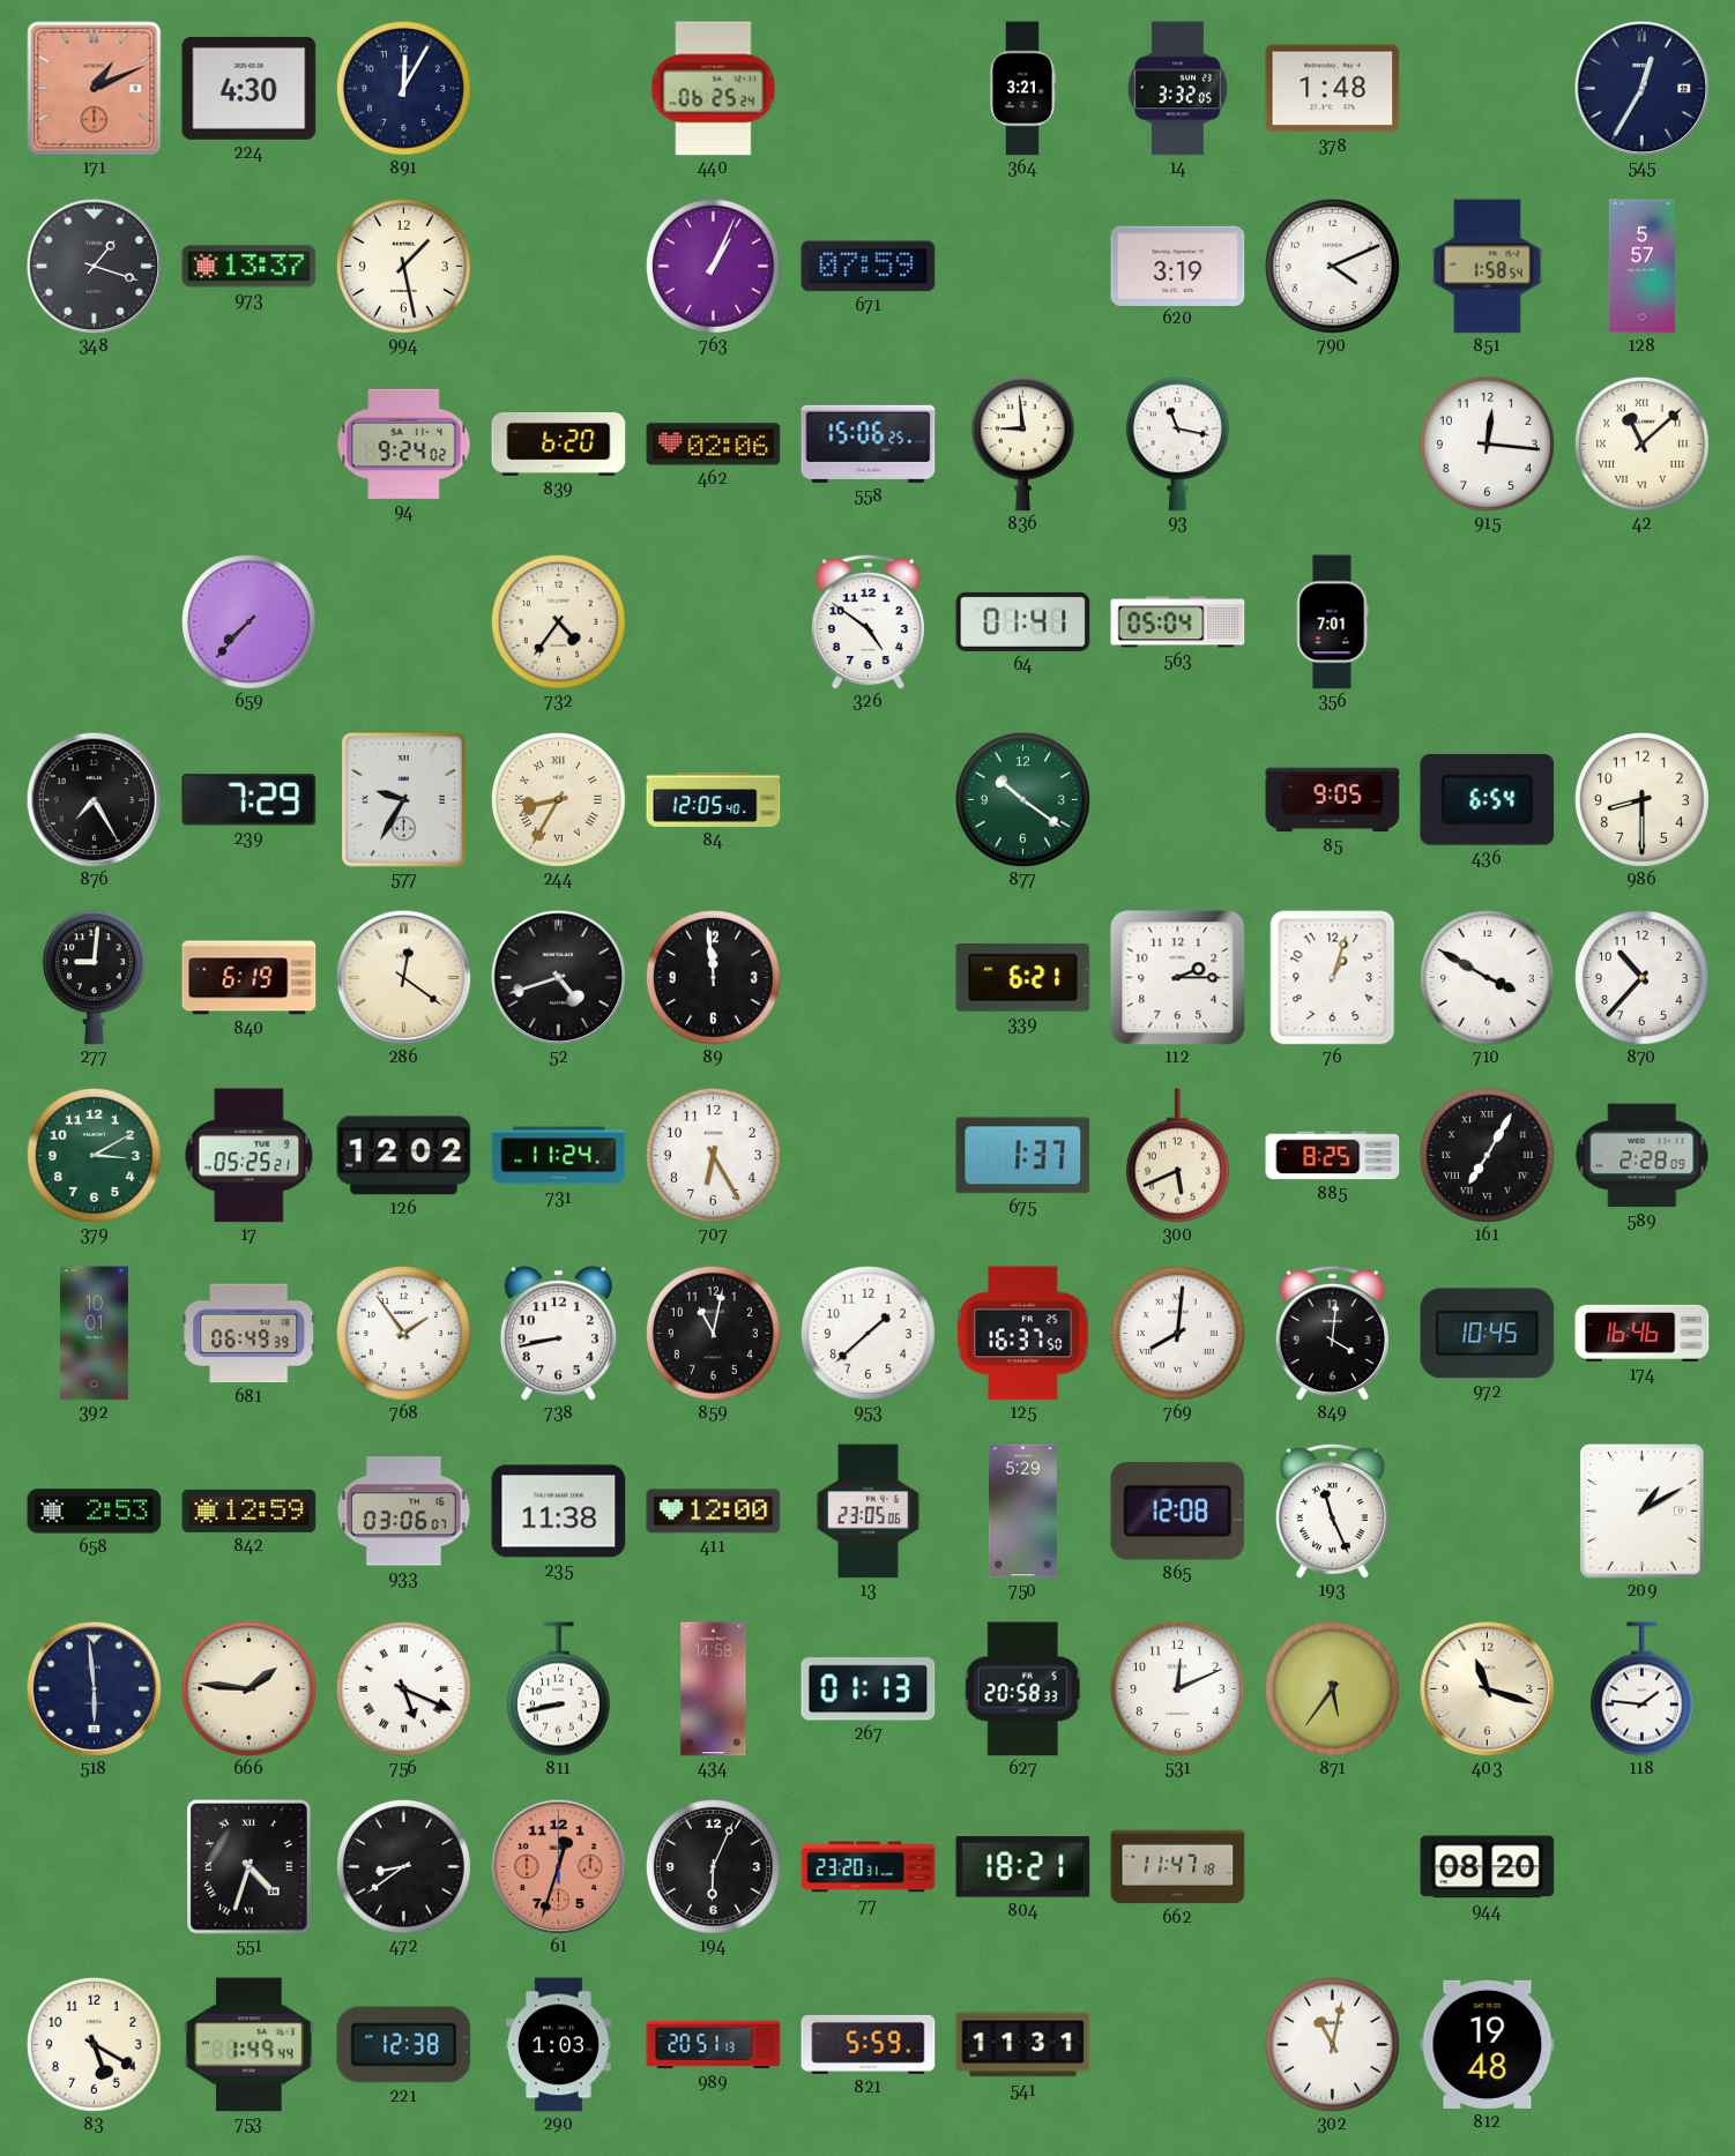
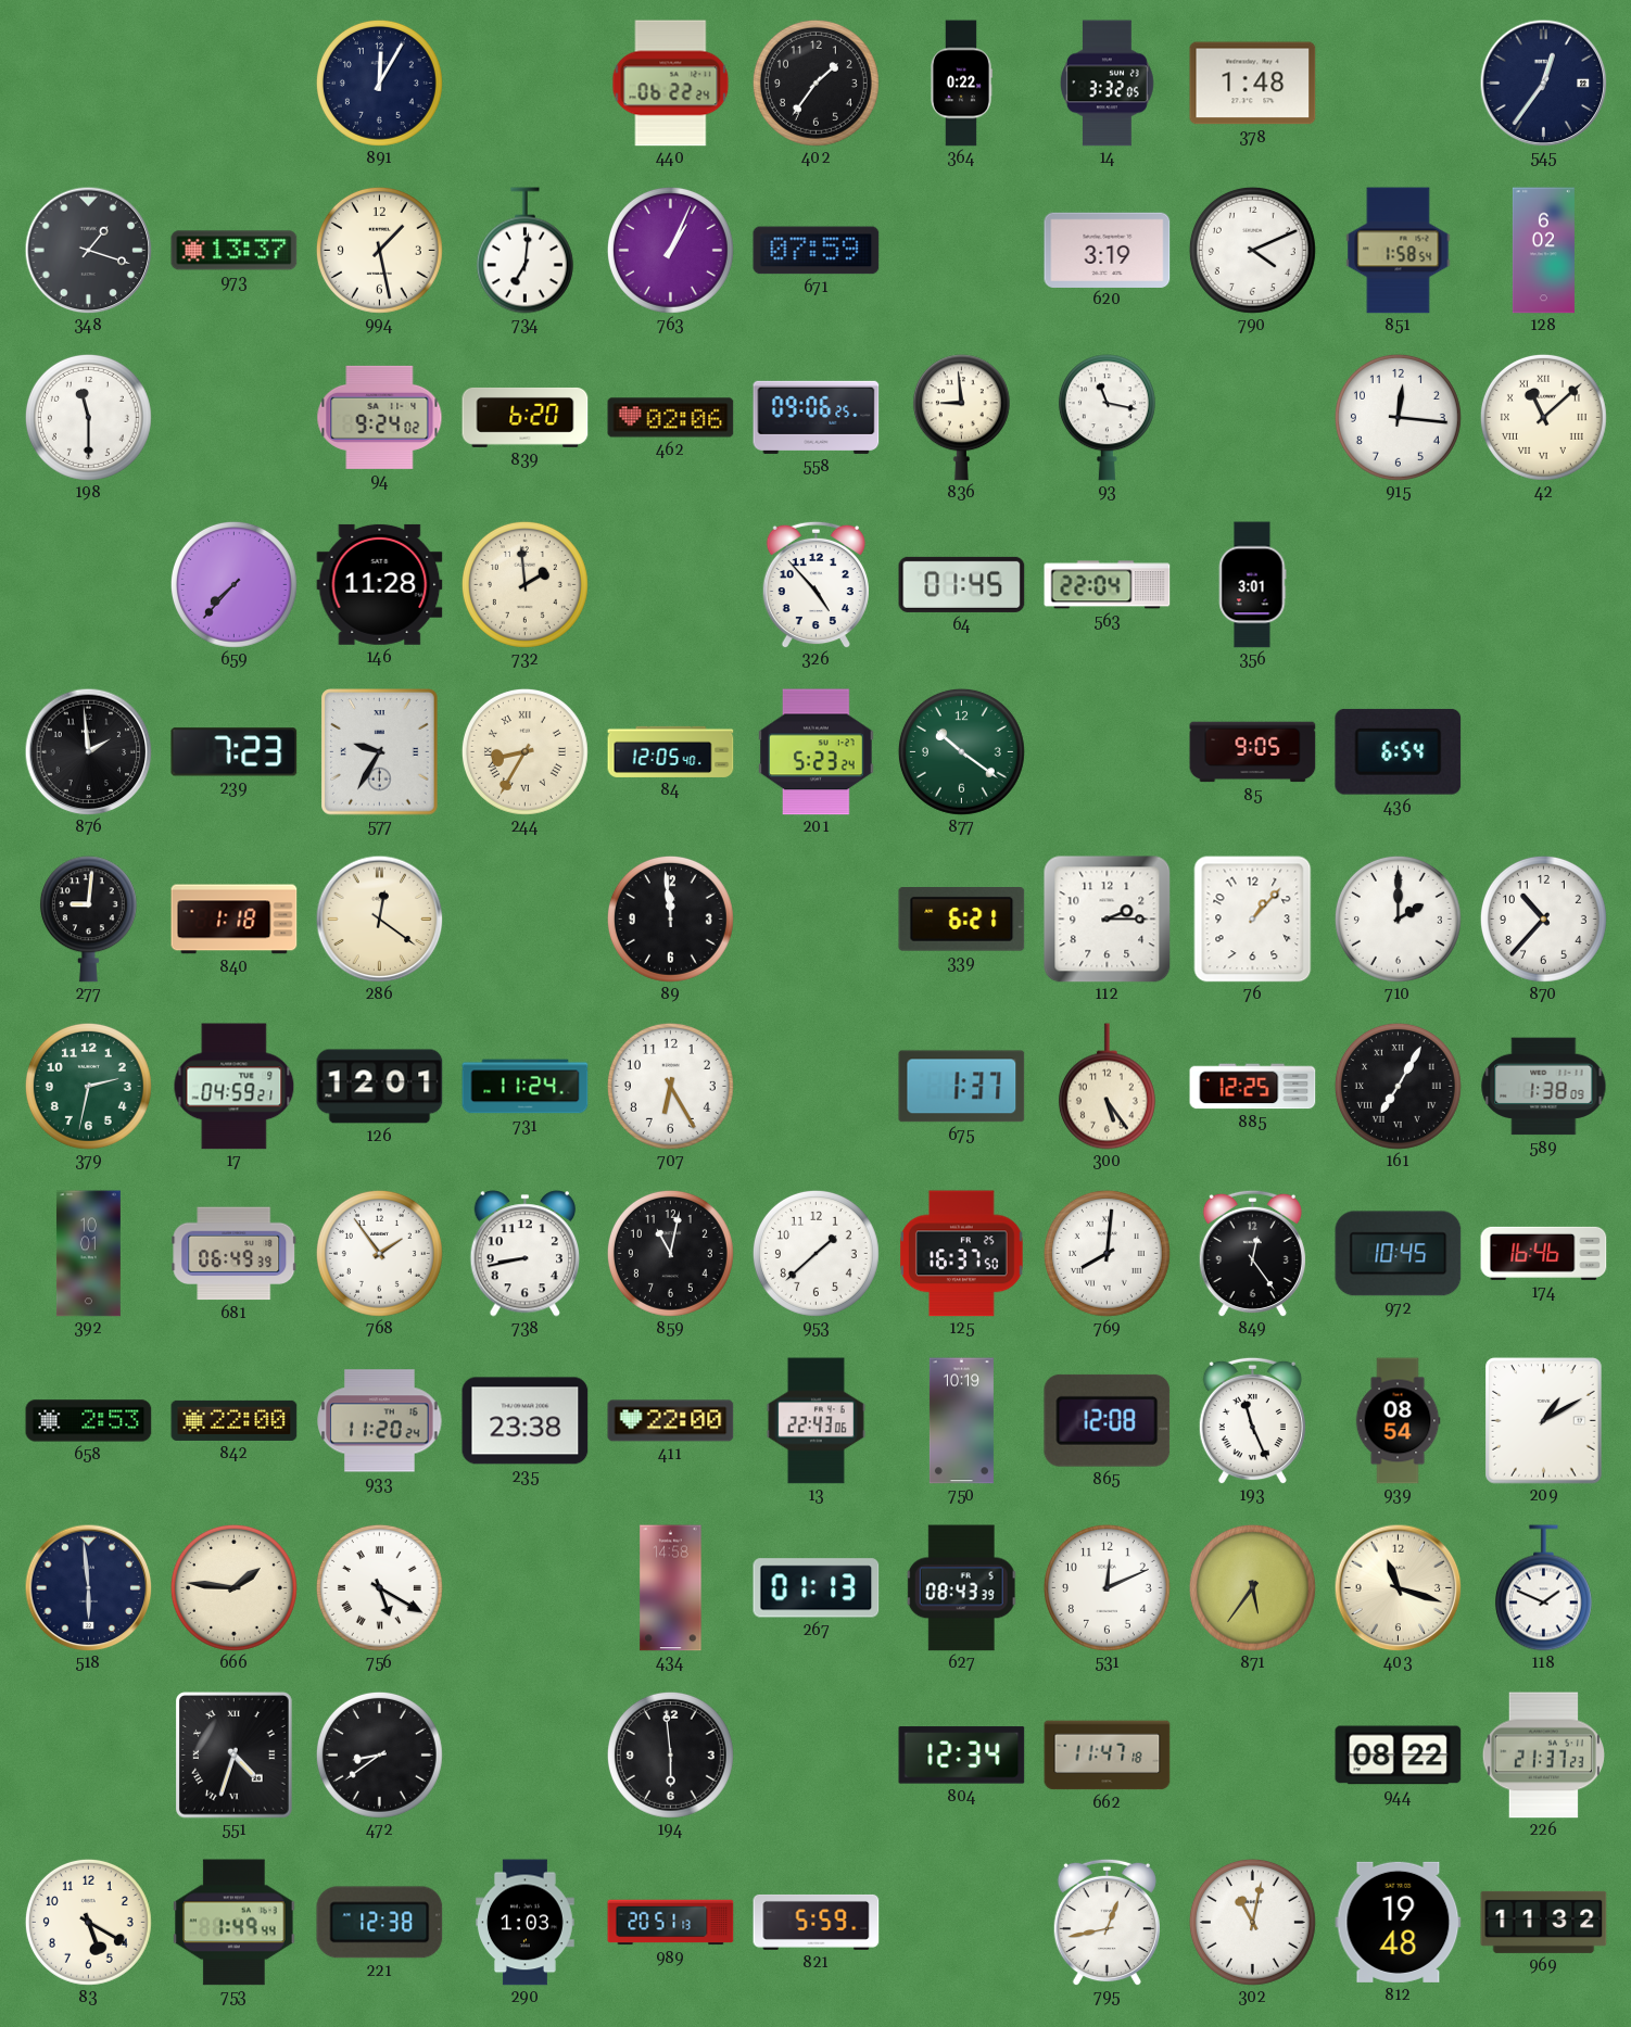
171: 1:11 -> none
224: 4:30 -> none
440: 06:25 -> 06:22
402: none -> 1:36
364: 3:21 -> 0:22
545: 12:35 -> 12:36
734: none -> 7:01
128: 5:57 -> 6:02
198: none -> 11:30
558: 15:06 -> 09:06
146: none -> 11:28
732: 4:36 -> 1:59
326: 4:51 -> 4:53
64: 01:41 -> 01:45
563: 05:04 -> 22:04
356: 7:01 -> 3:01
876: 7:25 -> 1:59
239: 7:29 -> 7:23
201: none -> 5:23
986: 8:30 -> none
840: 6:19 -> 1:18
52: 4:42 -> none
76: 1:03 -> 1:07
710: 3:50 -> 2:00
379: 3:10 -> 2:32
17: 05:25 -> 04:59
126: 12:02 -> 12:01
300: 5:41 -> 5:24
885: 8:25 -> 12:25
589: 2:28 -> 1:38
849: 4:01 -> 12:24
842: 12:59 -> 22:00
933: 03:06 -> 11:20
235: 11:38 -> 23:38
411: 12:00 -> 22:00
13: 23:05 -> 22:43
750: 5:29 -> 10:19
939: none -> 08:54
756: 5:19 -> 5:20
811: 8:43 -> none
627: 20:58 -> 08:43
118: 1:46 -> 1:49
61: 12:33 -> none
194: 6:04 -> 5:59
77: 23:20 -> none
804: 18:21 -> 12:34
944: 08:20 -> 08:22
226: none -> 21:37
541: 11:31 -> none
795: none -> 12:43
969: none -> 11:32
